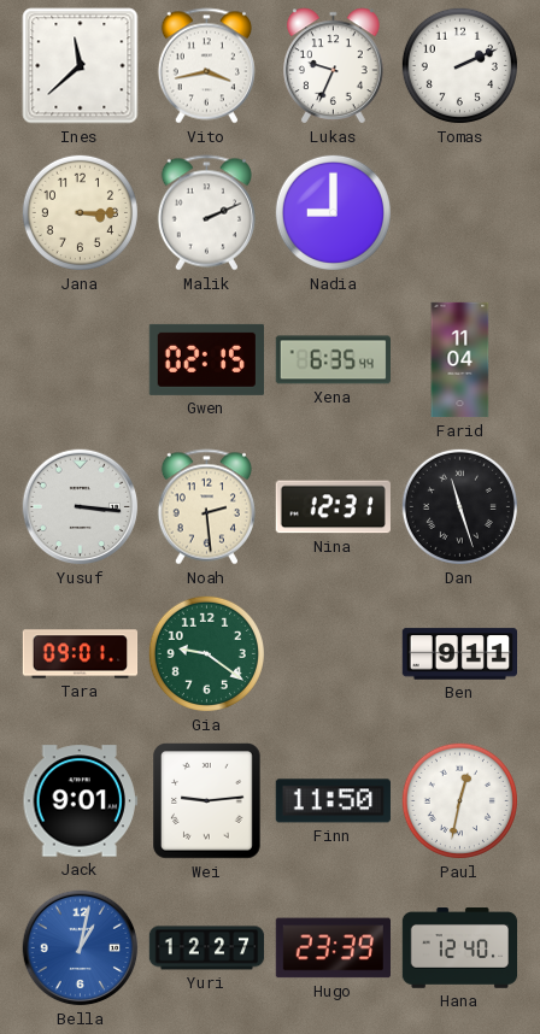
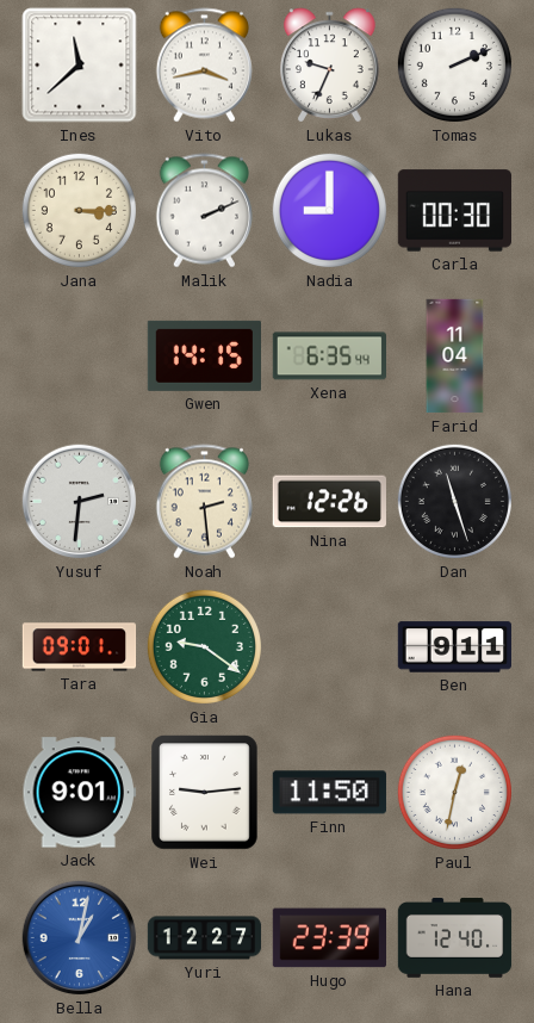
Carla: none -> 00:30
Gwen: 02:15 -> 14:15
Yusuf: 3:16 -> 2:31
Nina: 12:31 -> 12:26
